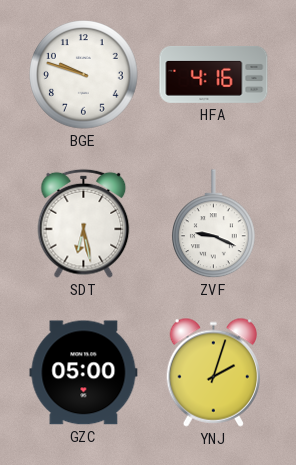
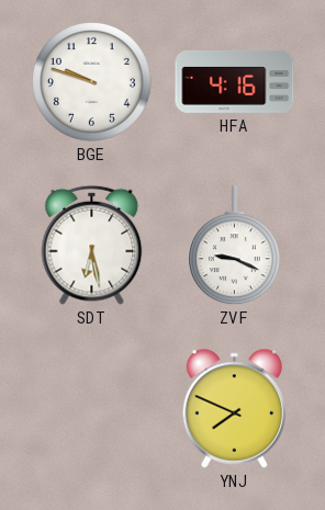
GZC: 05:00 -> none
YNJ: 2:03 -> 7:49
